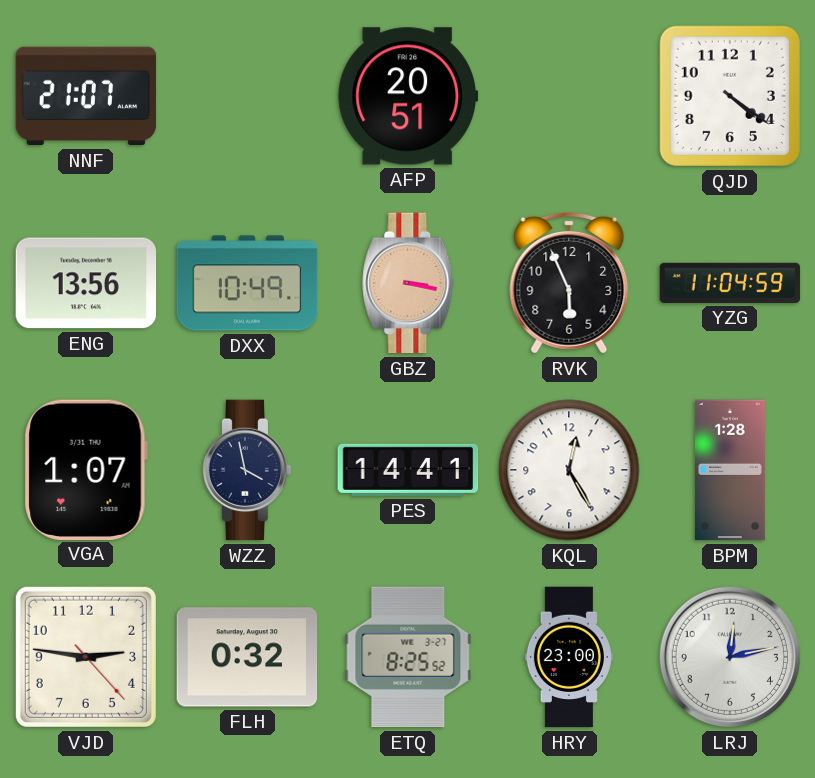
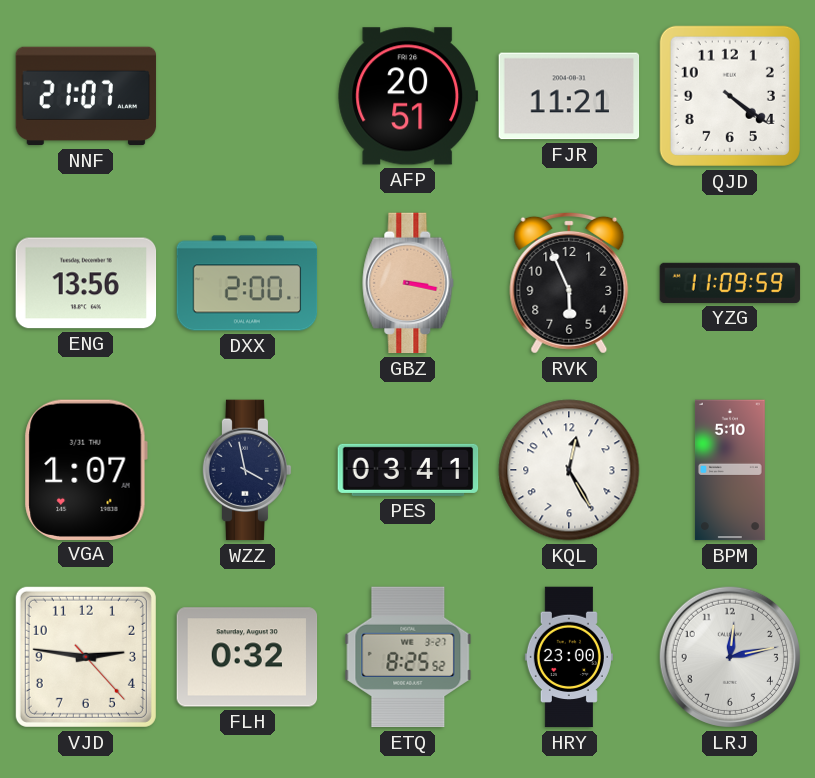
FJR: none -> 11:21
DXX: 10:49 -> 2:00
YZG: 11:04 -> 11:09
PES: 14:41 -> 03:41
BPM: 1:28 -> 5:10
